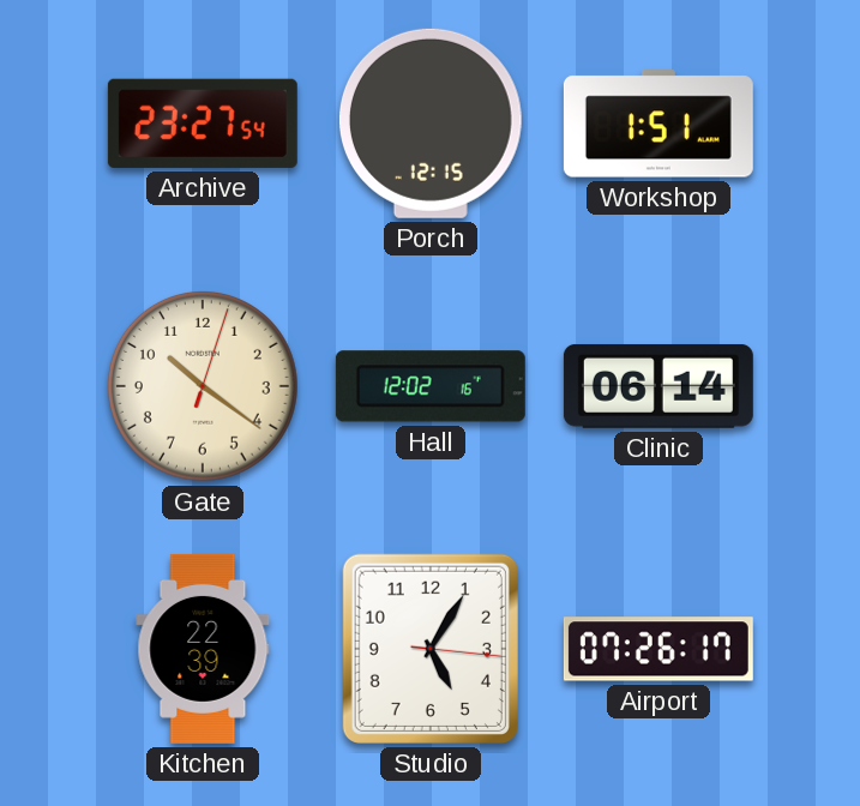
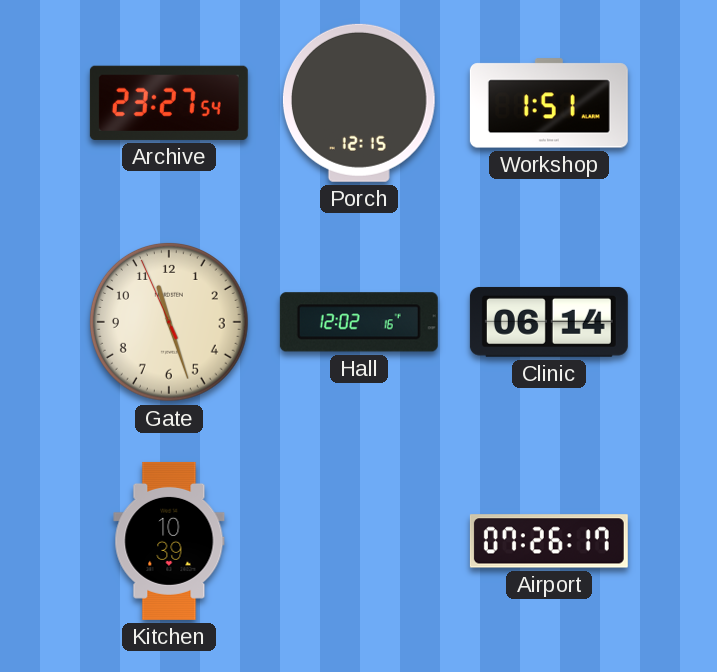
Gate: 10:21 -> 11:26
Kitchen: 22:39 -> 10:39
Studio: 5:05 -> none
